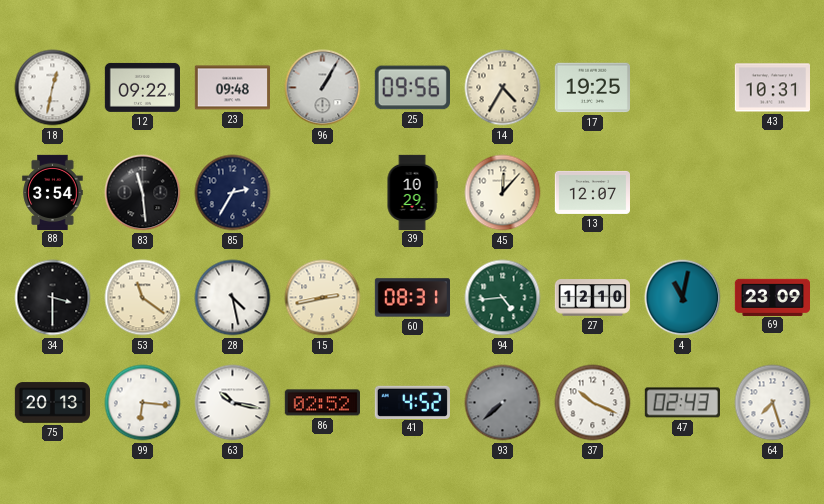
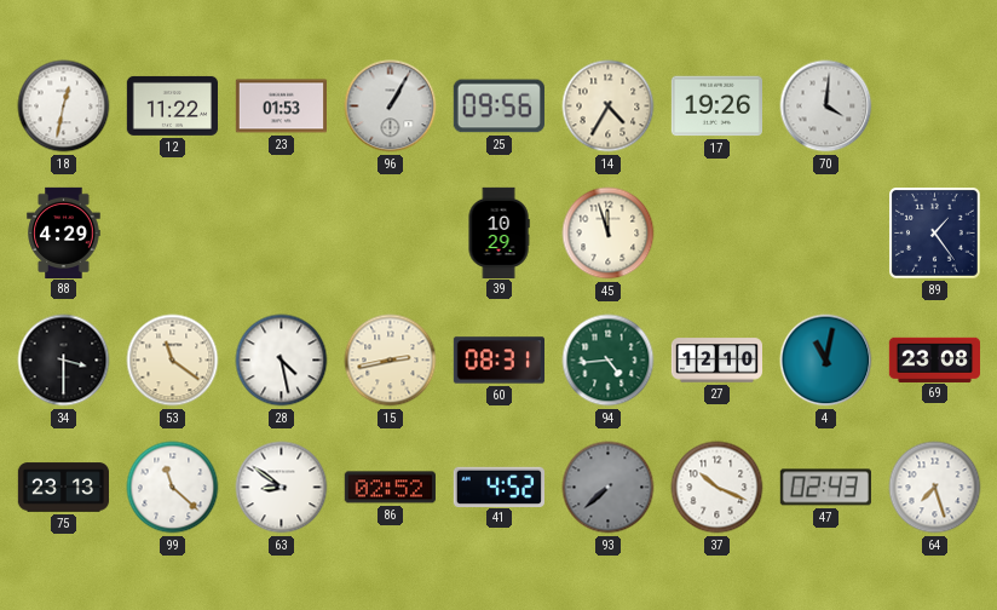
12: 09:22 -> 11:22
23: 09:48 -> 01:53
17: 19:25 -> 19:26
70: none -> 4:01
43: 10:31 -> none
88: 3:54 -> 4:29
83: 11:29 -> none
85: 2:35 -> none
45: 12:07 -> 11:57
13: 12:07 -> none
89: none -> 1:24
69: 23:09 -> 23:08
75: 20:13 -> 23:13
99: 6:16 -> 11:22
63: 10:17 -> 8:51
